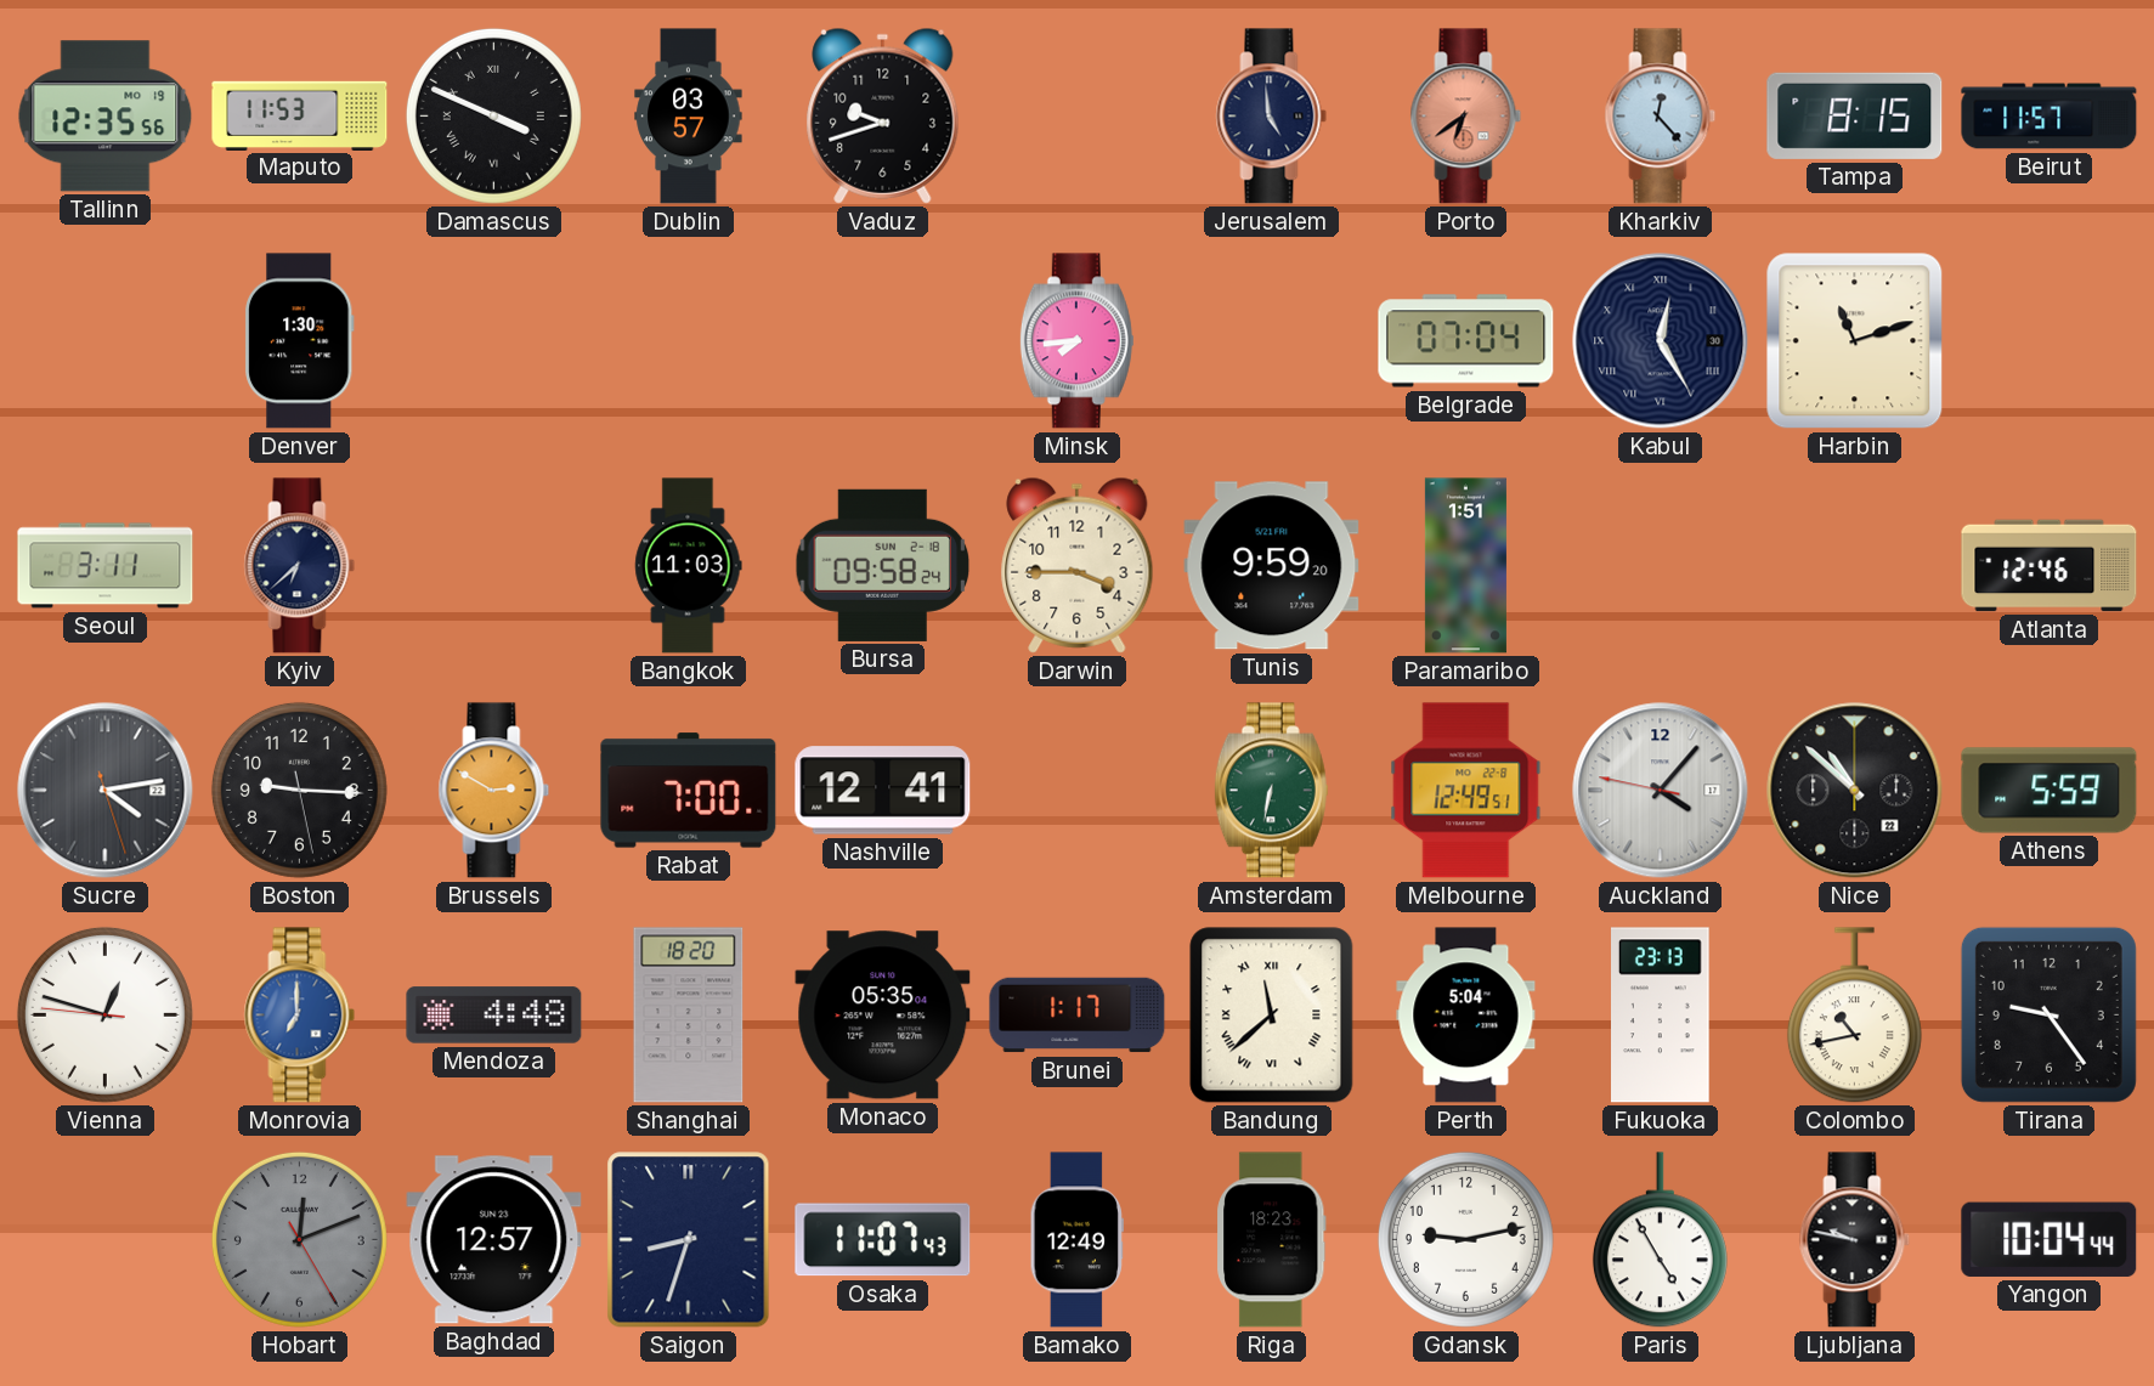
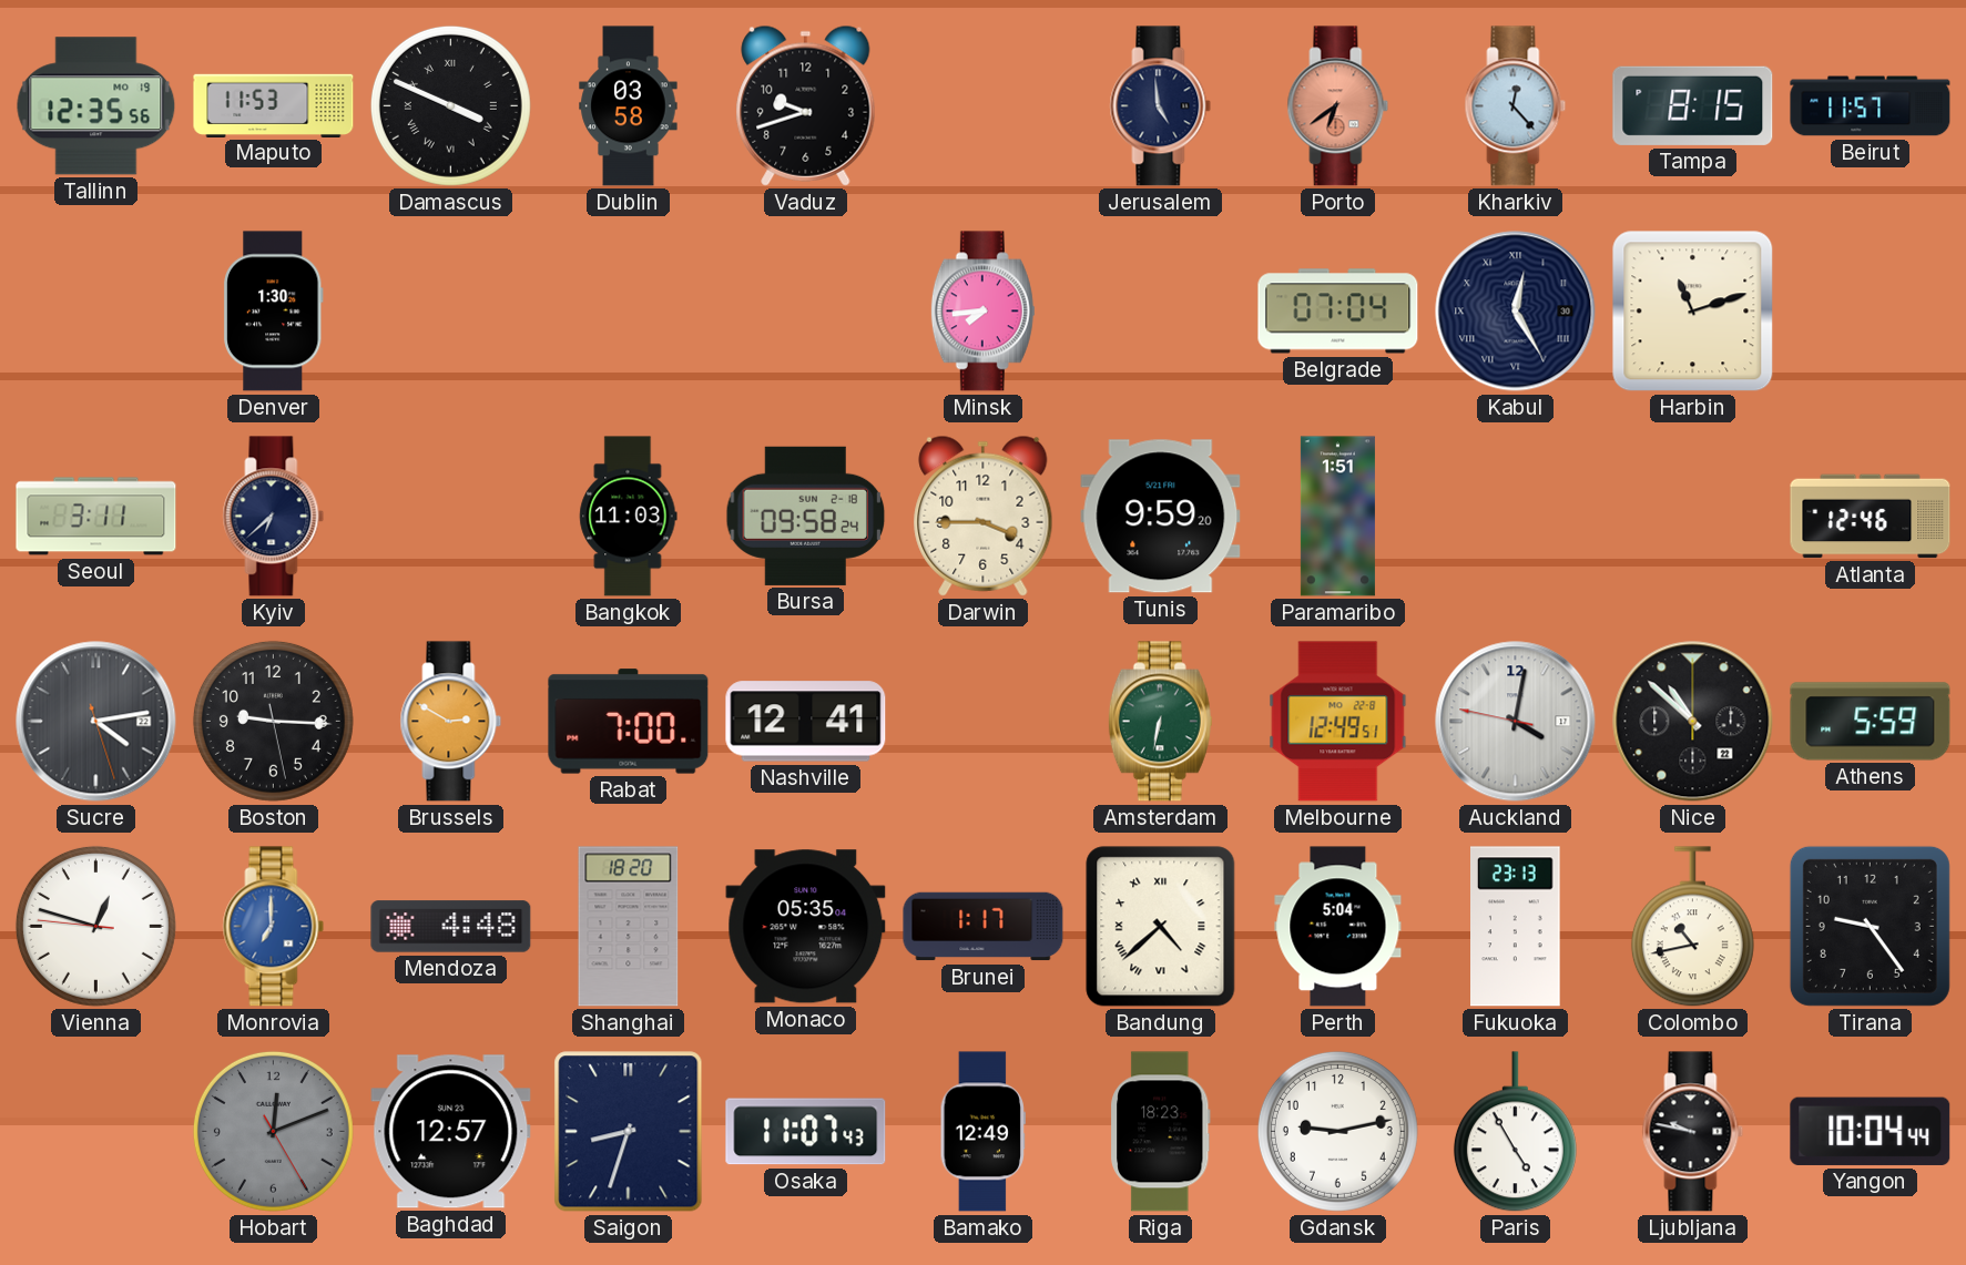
Dublin: 03:57 -> 03:58
Auckland: 4:06 -> 4:01
Bandung: 11:38 -> 4:38
